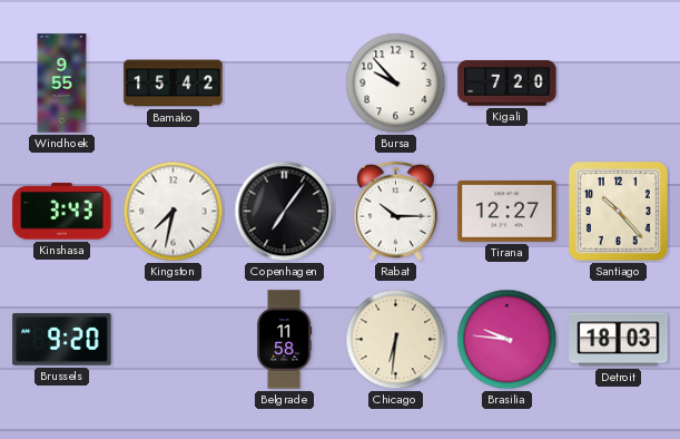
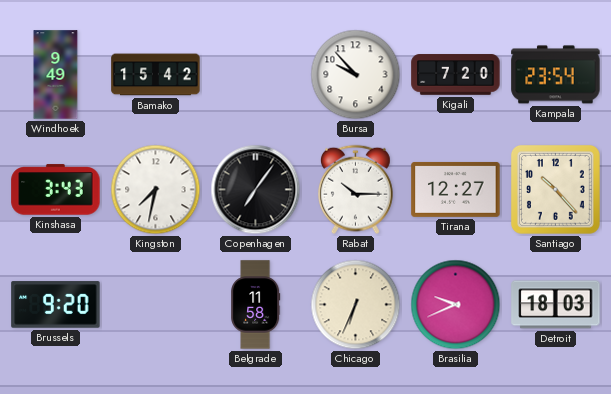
Windhoek: 9:55 -> 9:49
Kampala: none -> 23:54
Chicago: 6:31 -> 6:34
Brasilia: 9:46 -> 9:41
